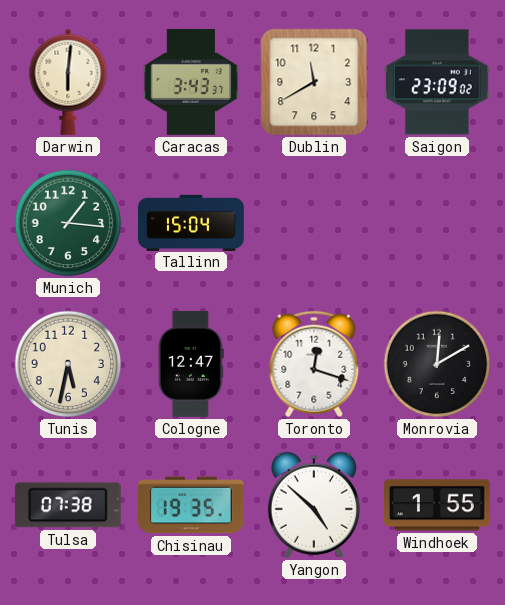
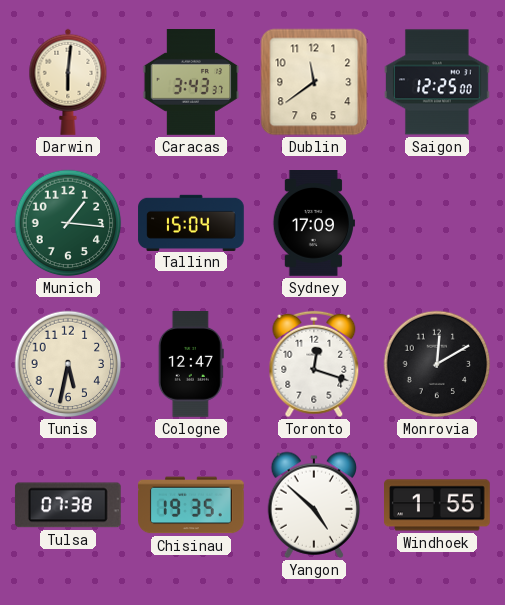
Dublin: 11:40 -> 11:39
Saigon: 23:09 -> 12:25
Sydney: none -> 17:09
